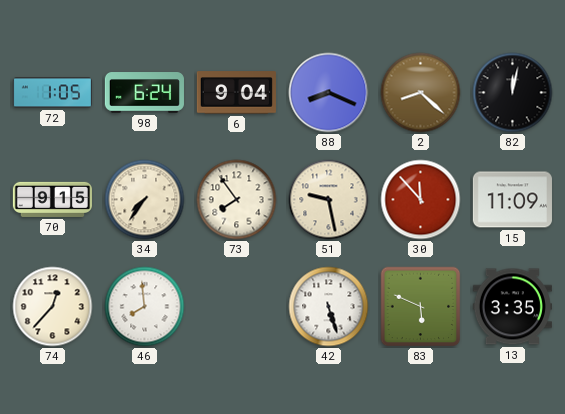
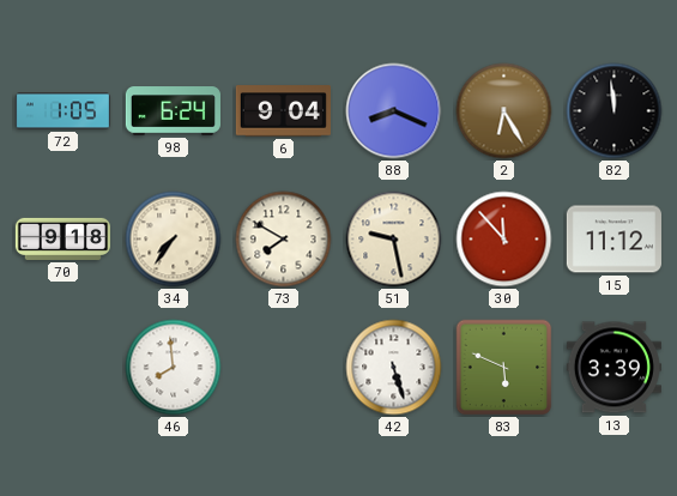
2: 8:22 -> 6:25
82: 12:02 -> 11:59
70: 9:15 -> 9:18
73: 7:54 -> 7:50
15: 11:09 -> 11:12
74: 12:37 -> none
13: 3:35 -> 3:39
